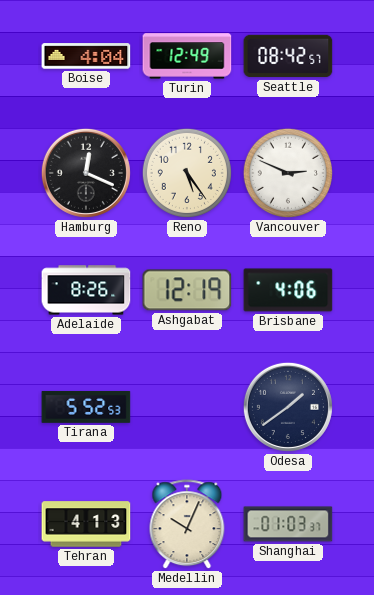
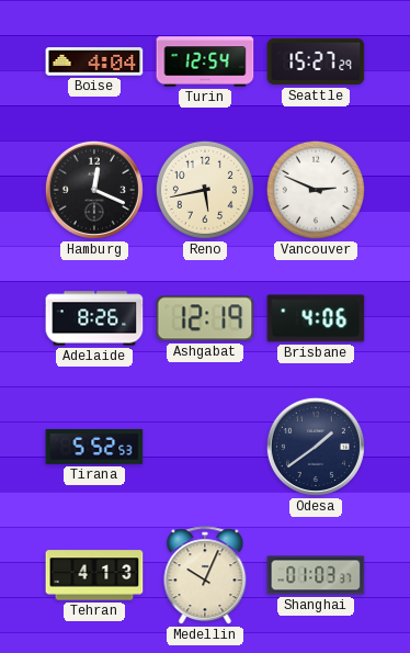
Turin: 12:49 -> 12:54
Seattle: 08:42 -> 15:27
Reno: 5:24 -> 5:43
